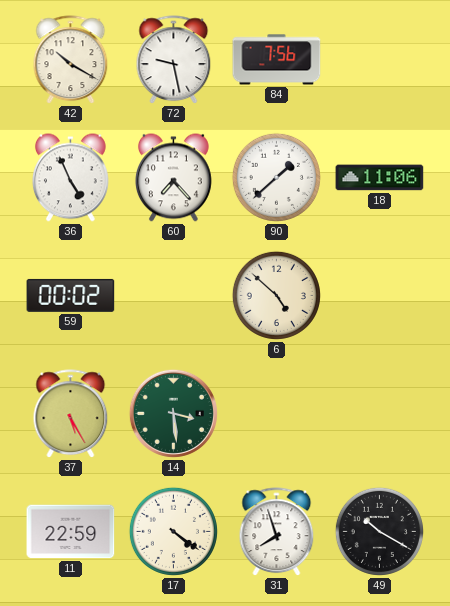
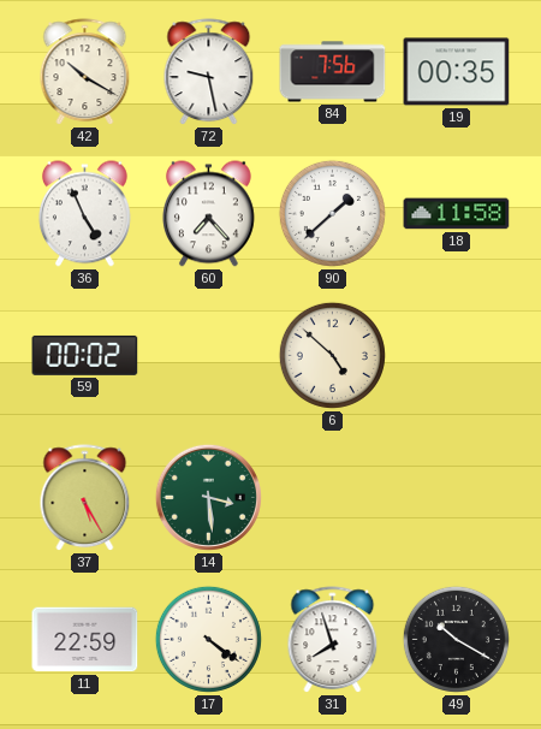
19: none -> 00:35
18: 11:06 -> 11:58
